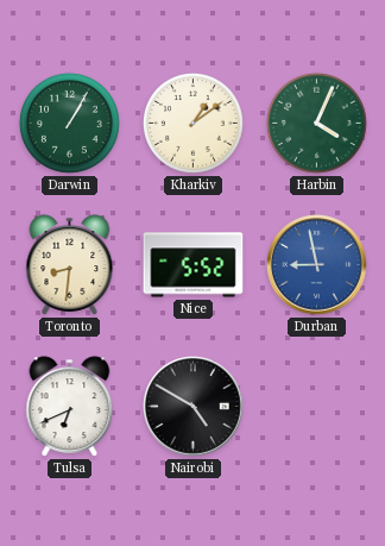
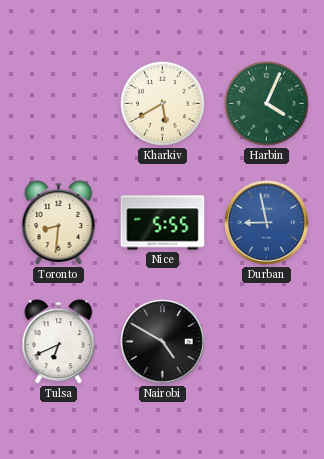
Darwin: 1:05 -> none
Kharkiv: 1:09 -> 5:40
Nice: 5:52 -> 5:55
